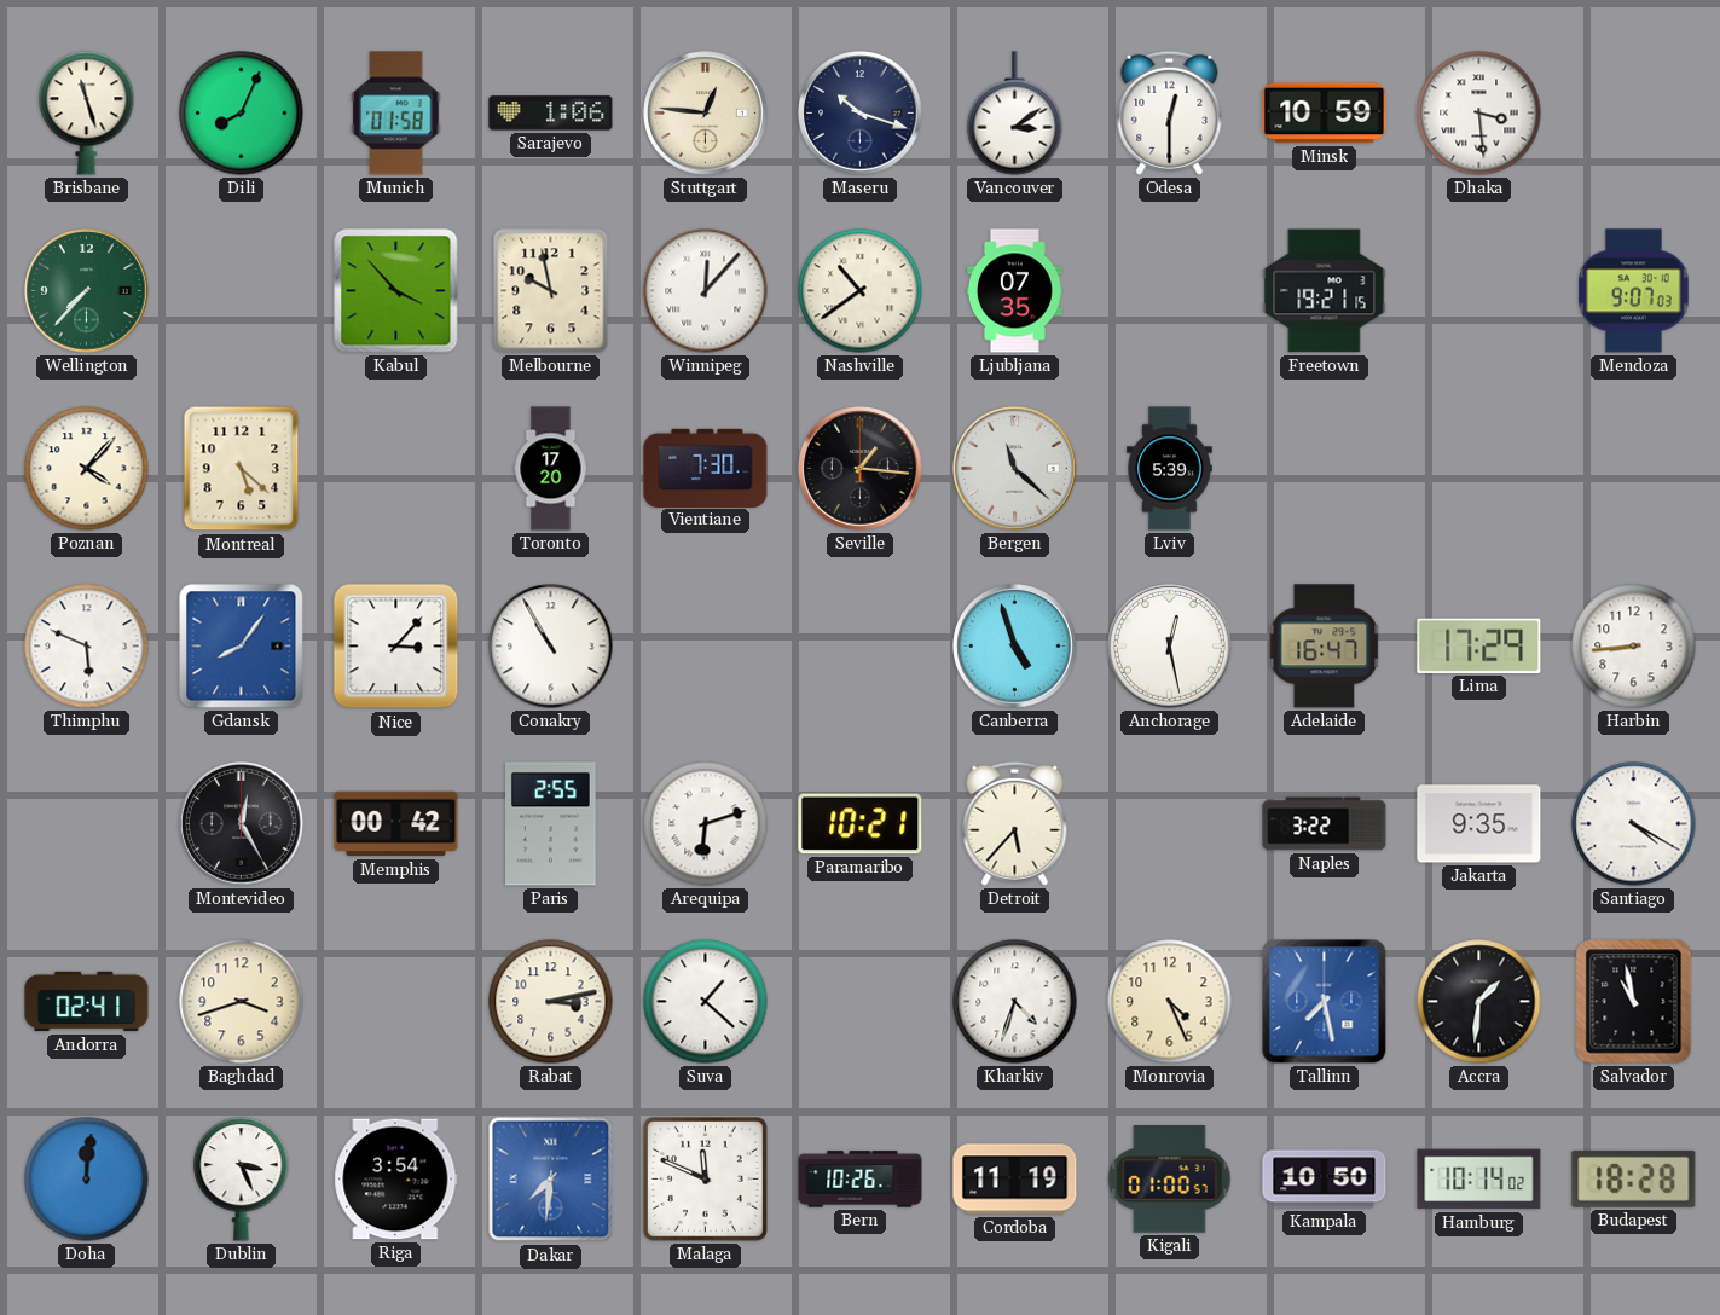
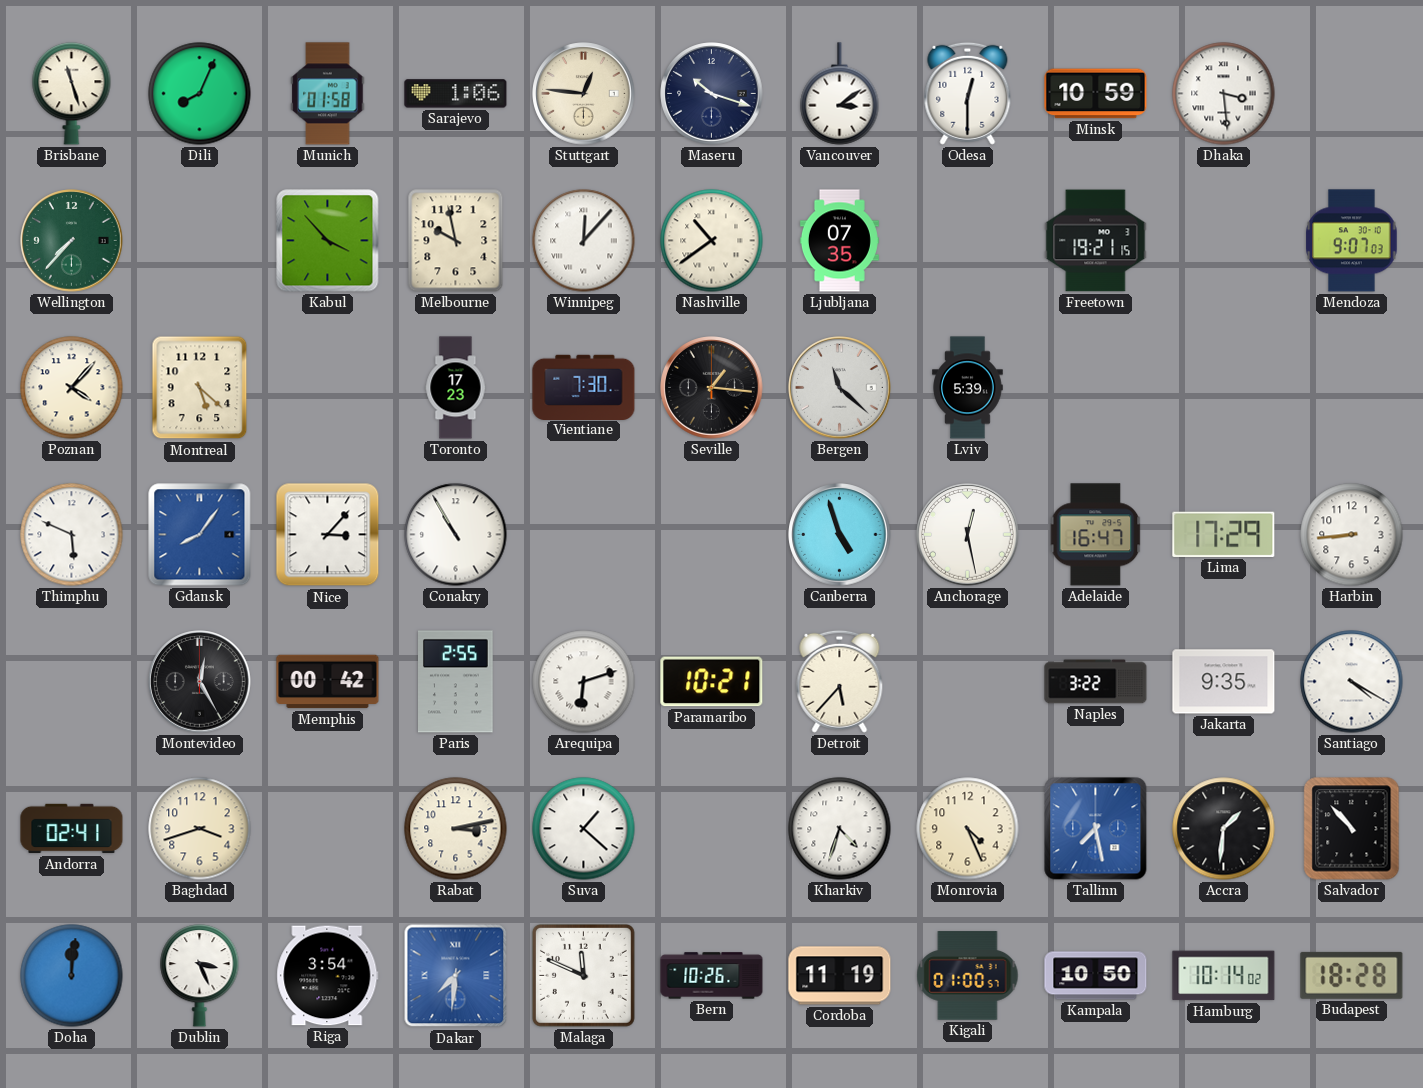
Toronto: 17:20 -> 17:23
Salvador: 10:58 -> 10:53
